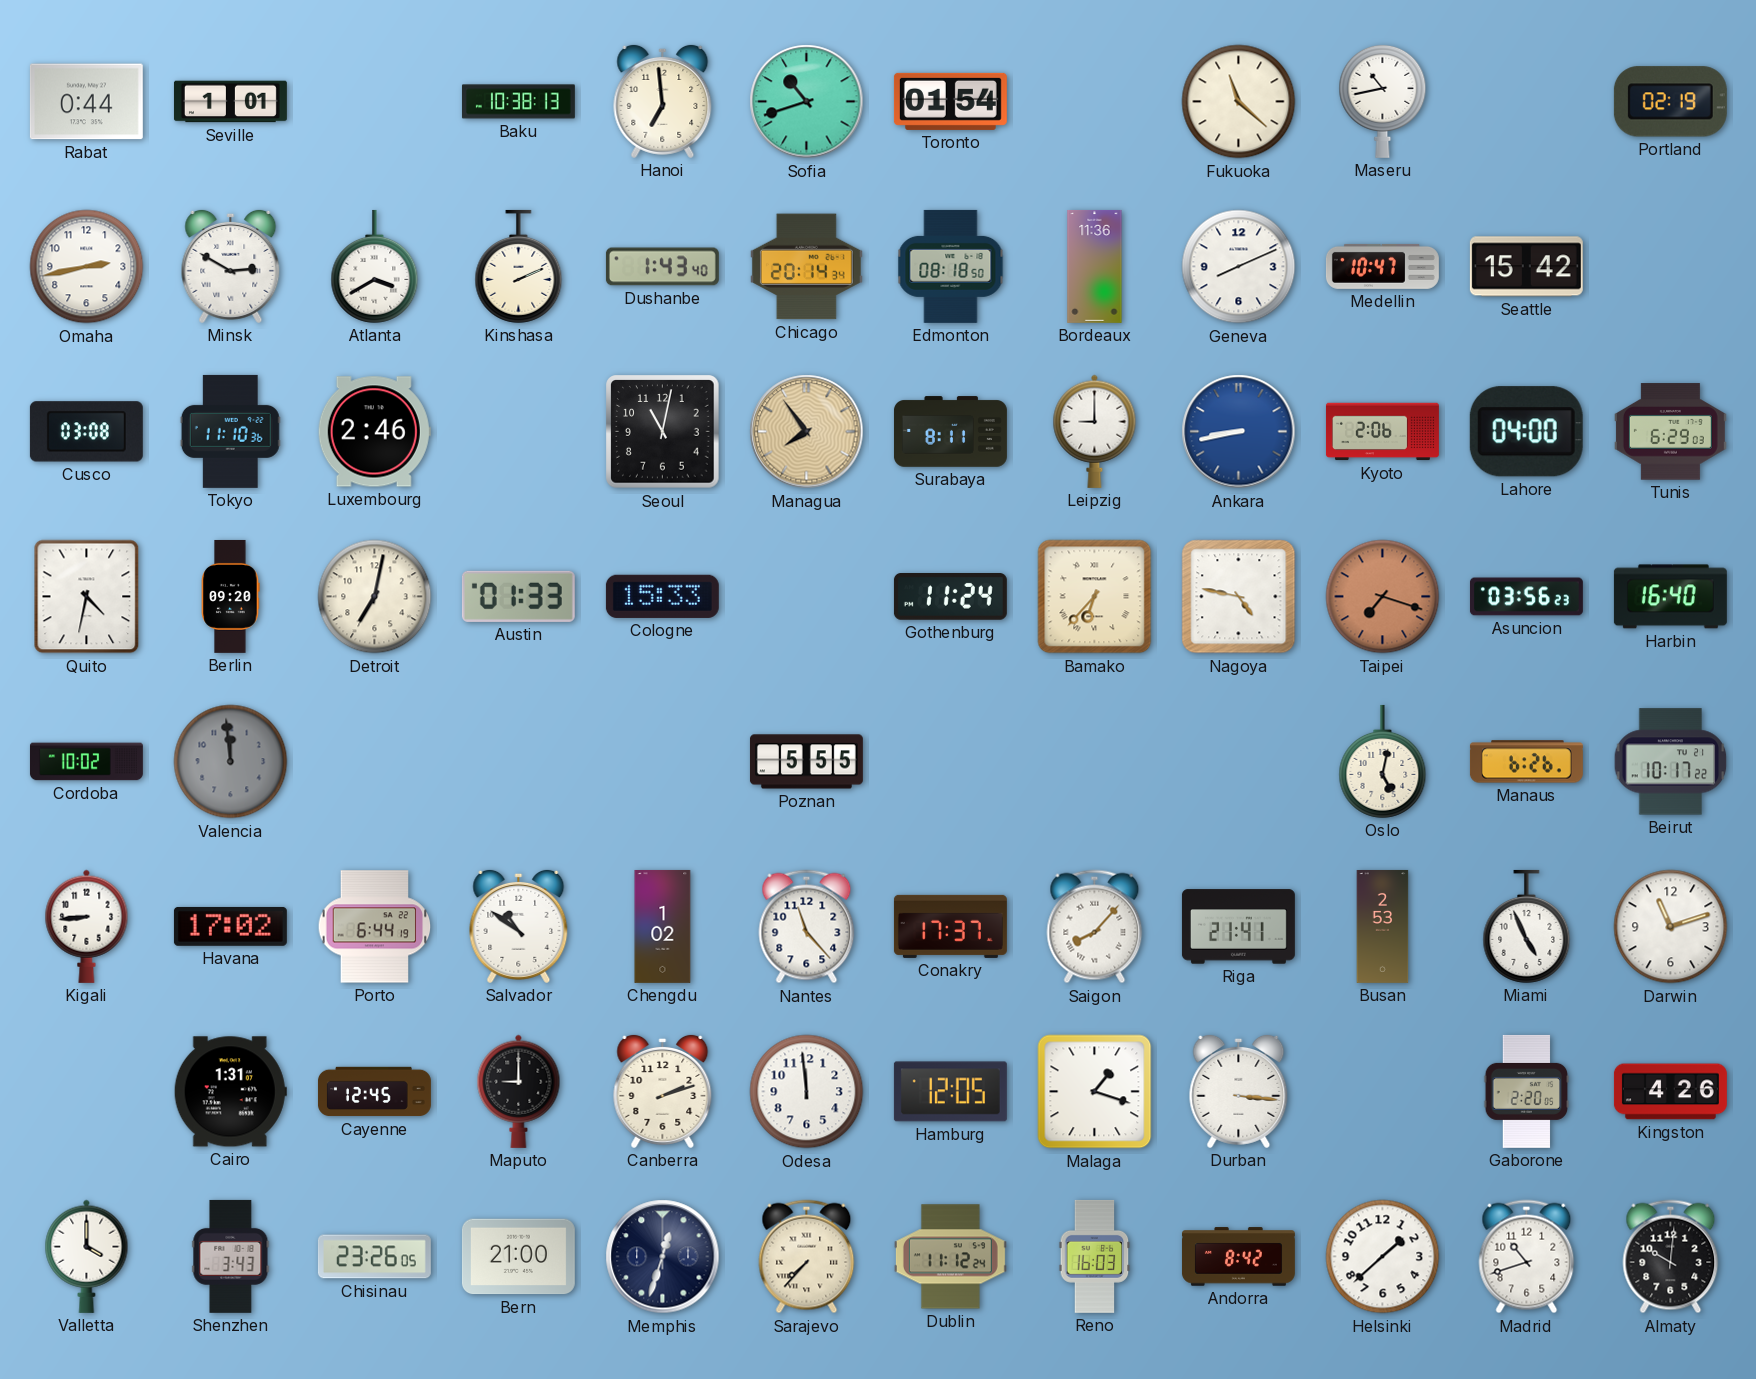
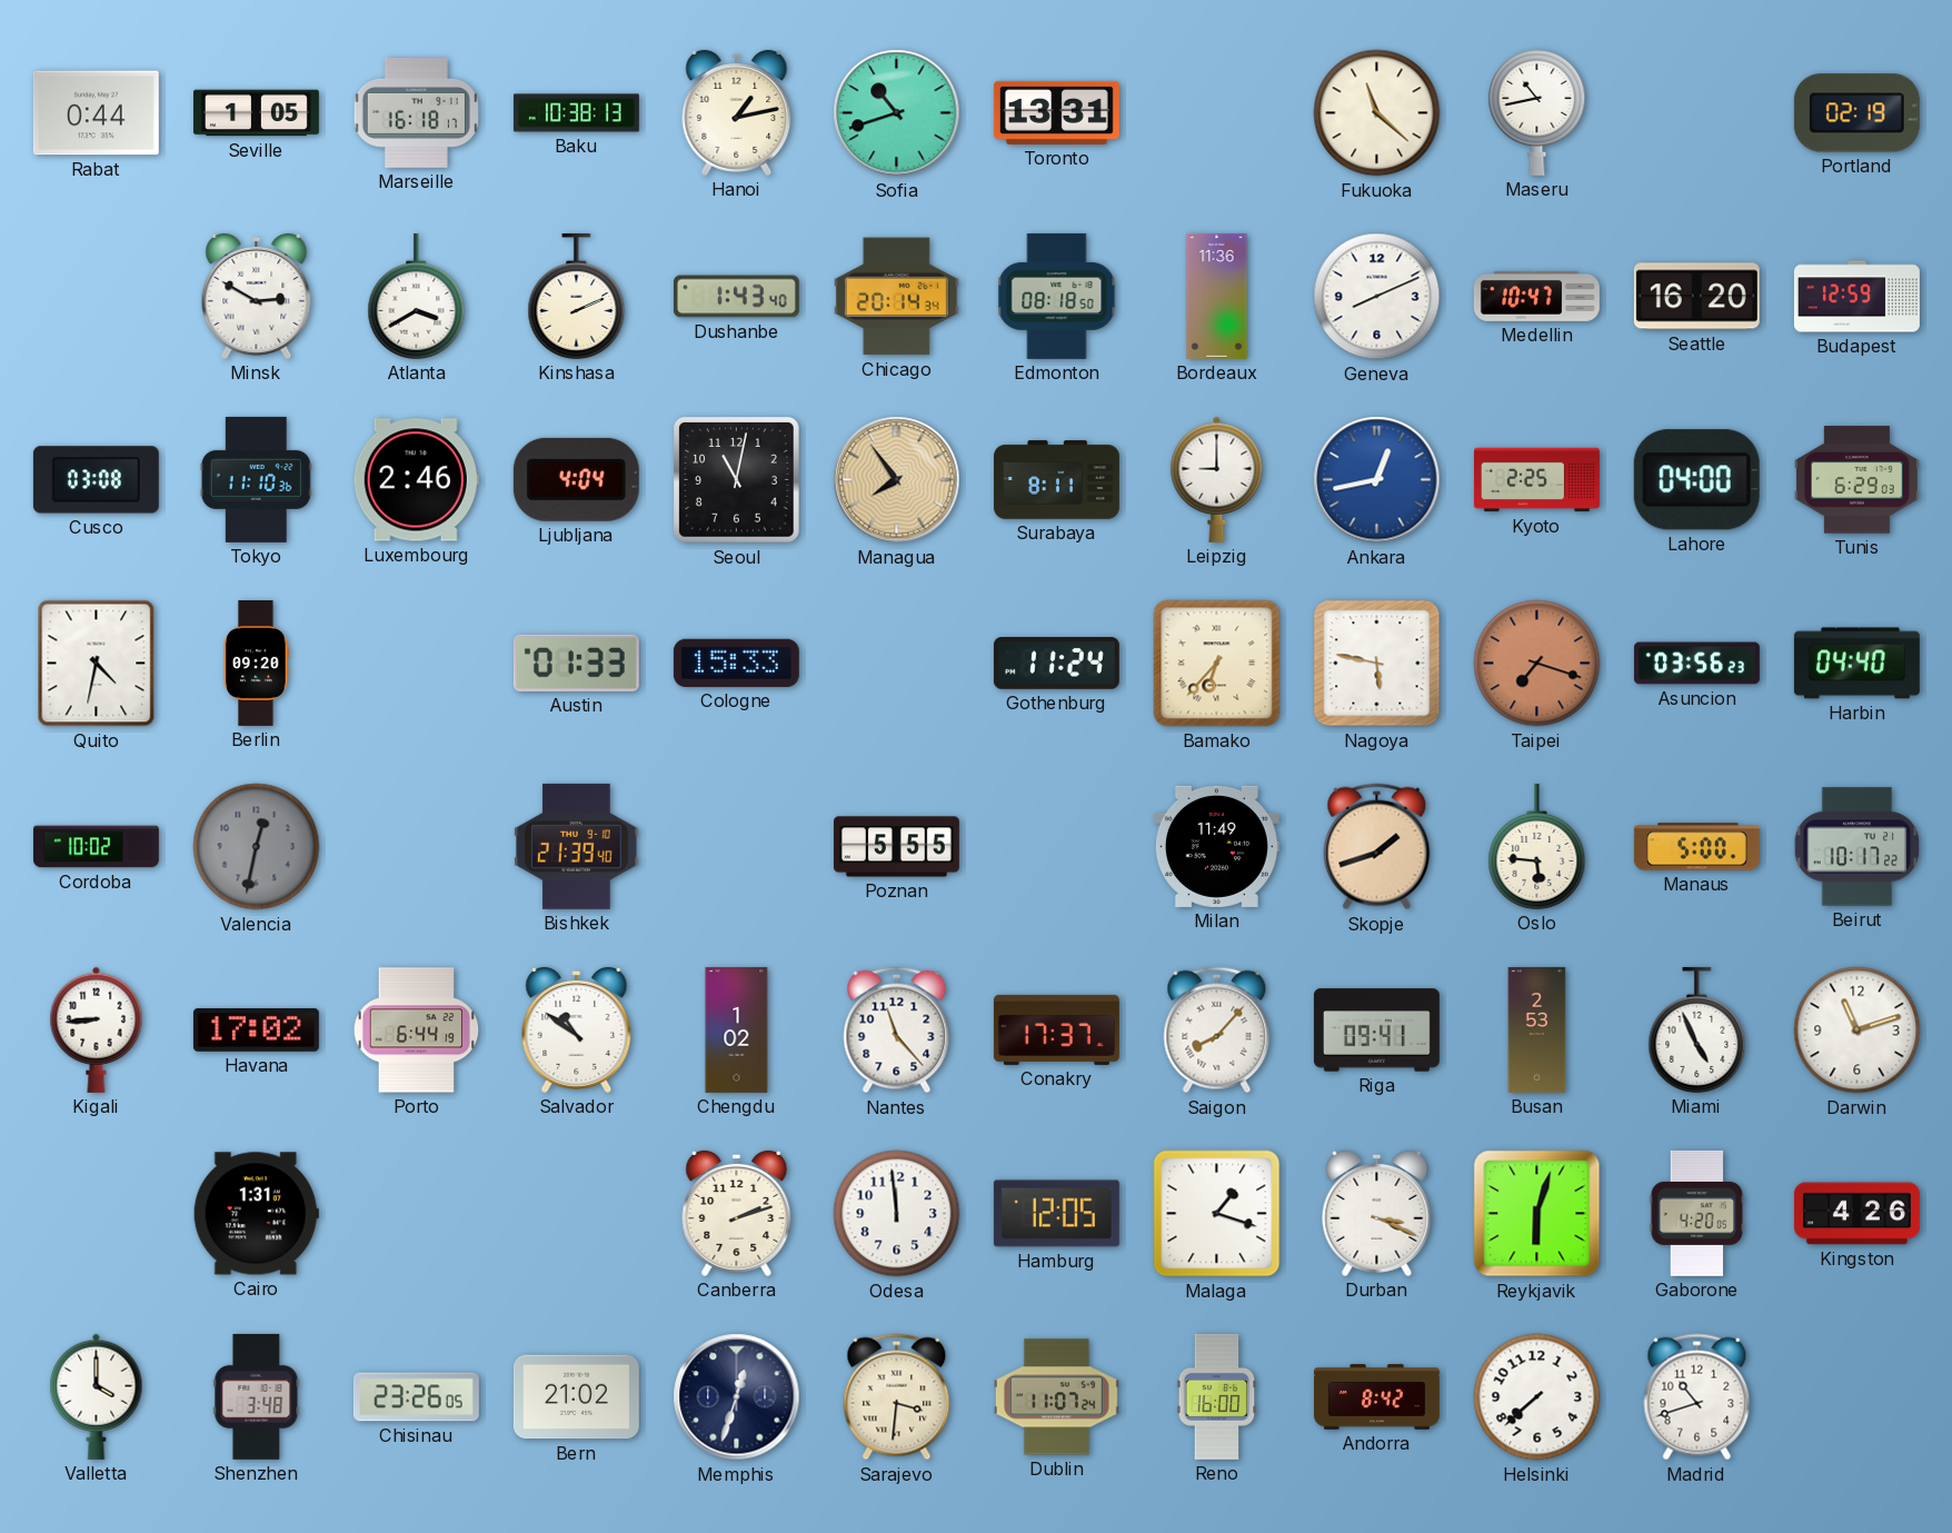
Seville: 1:01 -> 1:05
Marseille: none -> 16:18
Hanoi: 6:59 -> 1:13
Toronto: 01:54 -> 13:31
Omaha: 2:43 -> none
Seattle: 15:42 -> 16:20
Budapest: none -> 12:59
Ljubljana: none -> 4:04
Ankara: 8:43 -> 12:43
Kyoto: 2:06 -> 2:25
Detroit: 7:02 -> none
Nagoya: 4:47 -> 5:47
Harbin: 16:40 -> 04:40
Valencia: 11:59 -> 12:32
Bishkek: none -> 21:39
Milan: none -> 11:49
Skopje: none -> 1:42
Oslo: 5:02 -> 5:46
Manaus: 6:26 -> 5:00
Riga: 21:41 -> 09:41
Cayenne: 12:45 -> none
Maputo: 9:00 -> none
Durban: 3:16 -> 3:19
Reykjavik: none -> 6:03
Gaborone: 2:20 -> 4:20
Shenzhen: 3:43 -> 3:48
Bern: 21:00 -> 21:02
Sarajevo: 7:37 -> 3:31
Dublin: 11:12 -> 11:07
Reno: 16:03 -> 16:00
Helsinki: 1:38 -> 7:38
Almaty: 10:01 -> none
